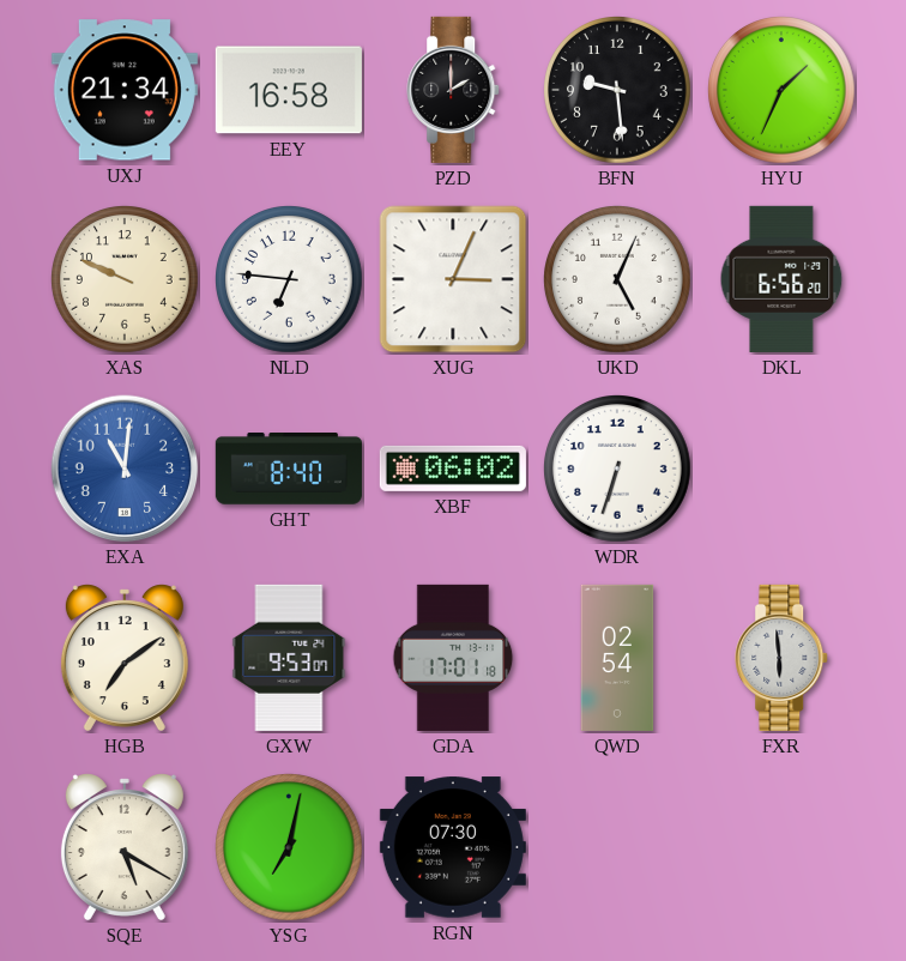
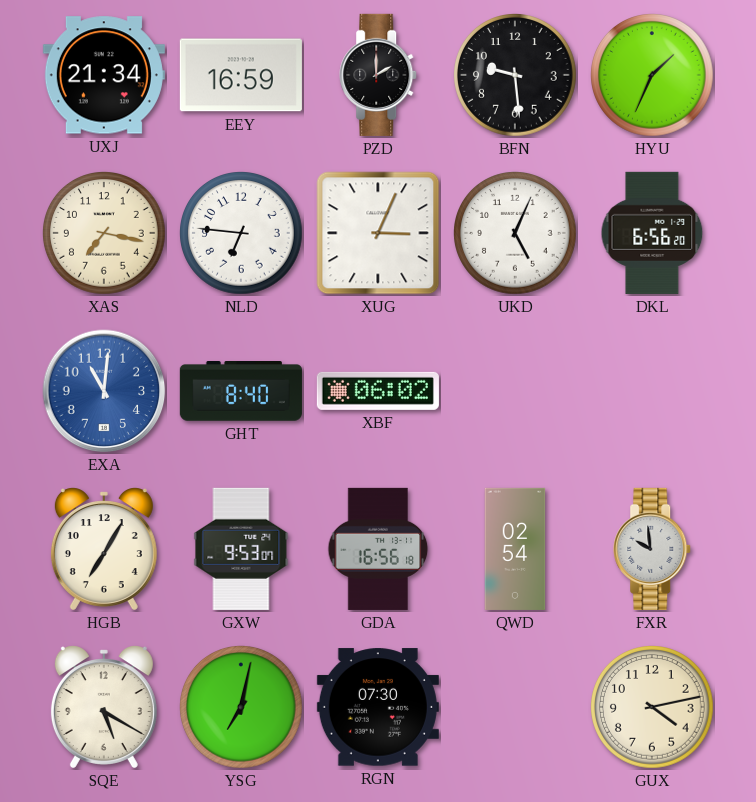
EEY: 16:58 -> 16:59
XAS: 9:49 -> 7:17
WDR: 6:33 -> none
HGB: 7:09 -> 7:05
GDA: 17:01 -> 16:56
FXR: 5:59 -> 9:59
GUX: none -> 4:13
